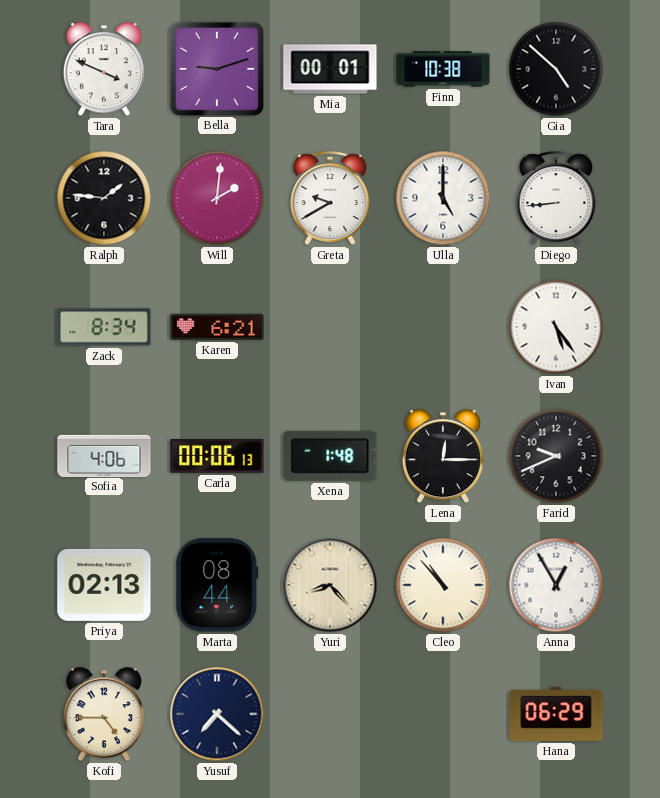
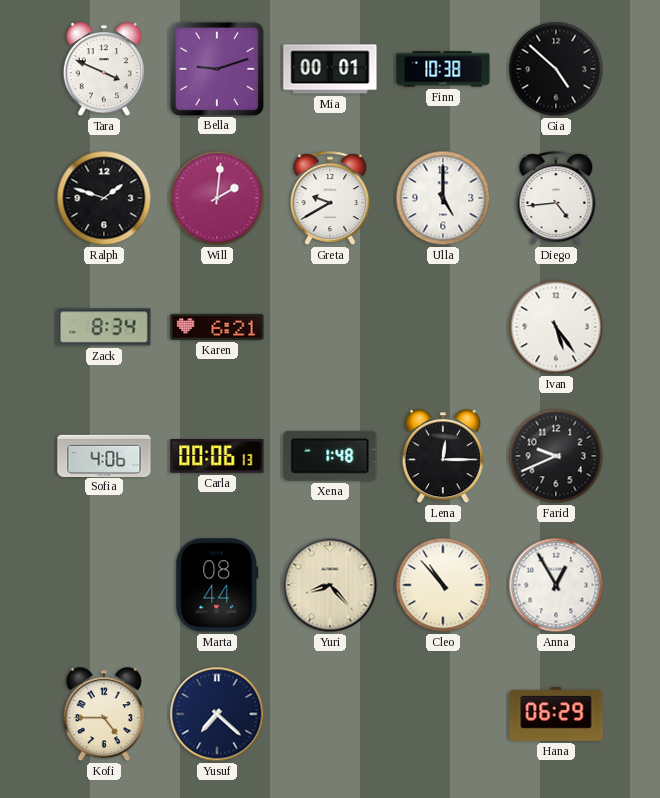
Ralph: 1:46 -> 1:48
Diego: 8:44 -> 4:44
Priya: 02:13 -> none
